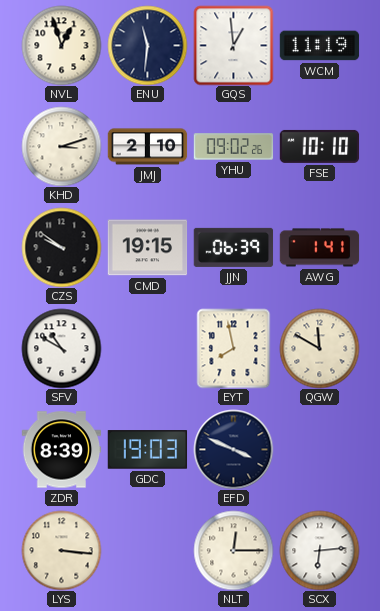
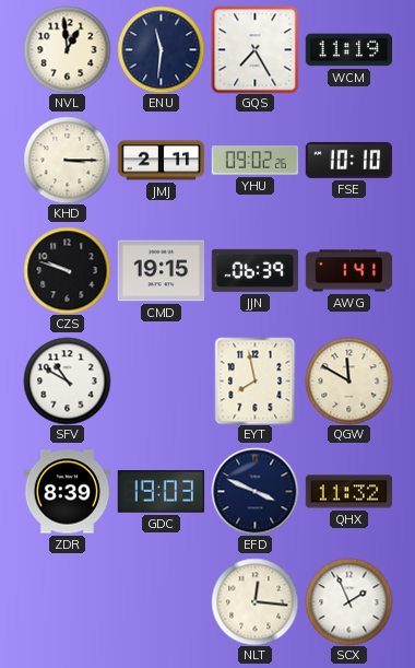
NVL: 12:57 -> 12:59
GQS: 12:59 -> 7:25
KHD: 3:12 -> 3:15
JMJ: 2:10 -> 2:11
CZS: 9:51 -> 9:48
QHX: none -> 11:32
LYS: 3:16 -> none
NLT: 12:15 -> 12:16
SCX: 6:14 -> 1:56
